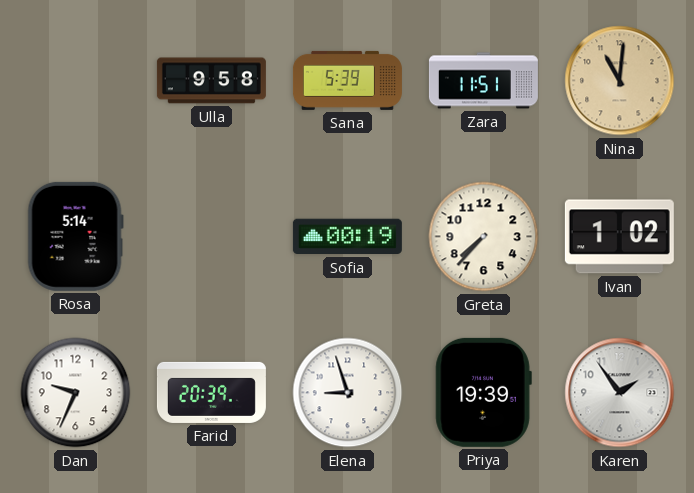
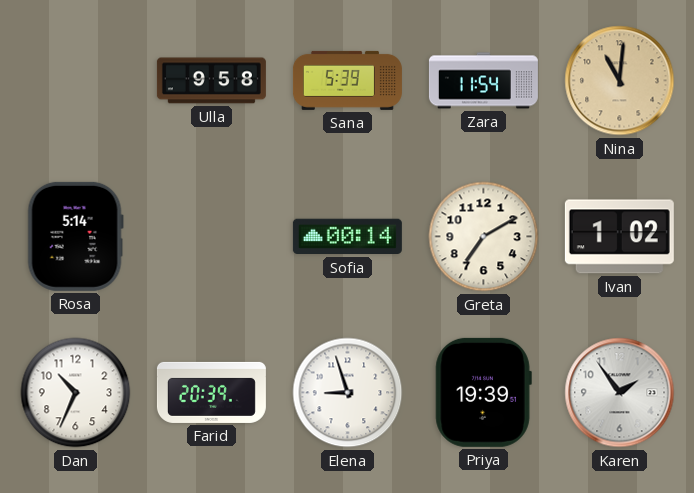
Zara: 11:51 -> 11:54
Sofia: 00:19 -> 00:14
Greta: 7:37 -> 7:10
Dan: 9:34 -> 10:34
